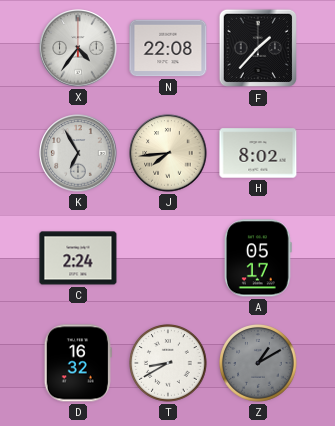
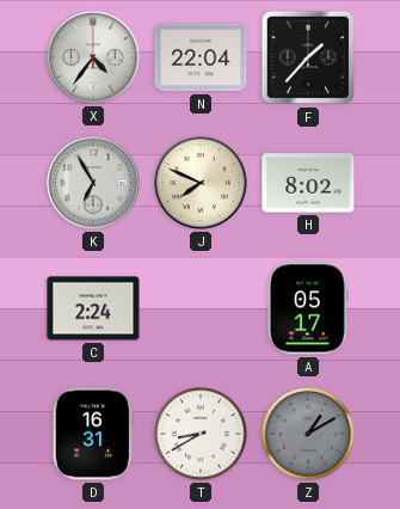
N: 22:08 -> 22:04
J: 7:44 -> 7:49
D: 16:32 -> 16:31
